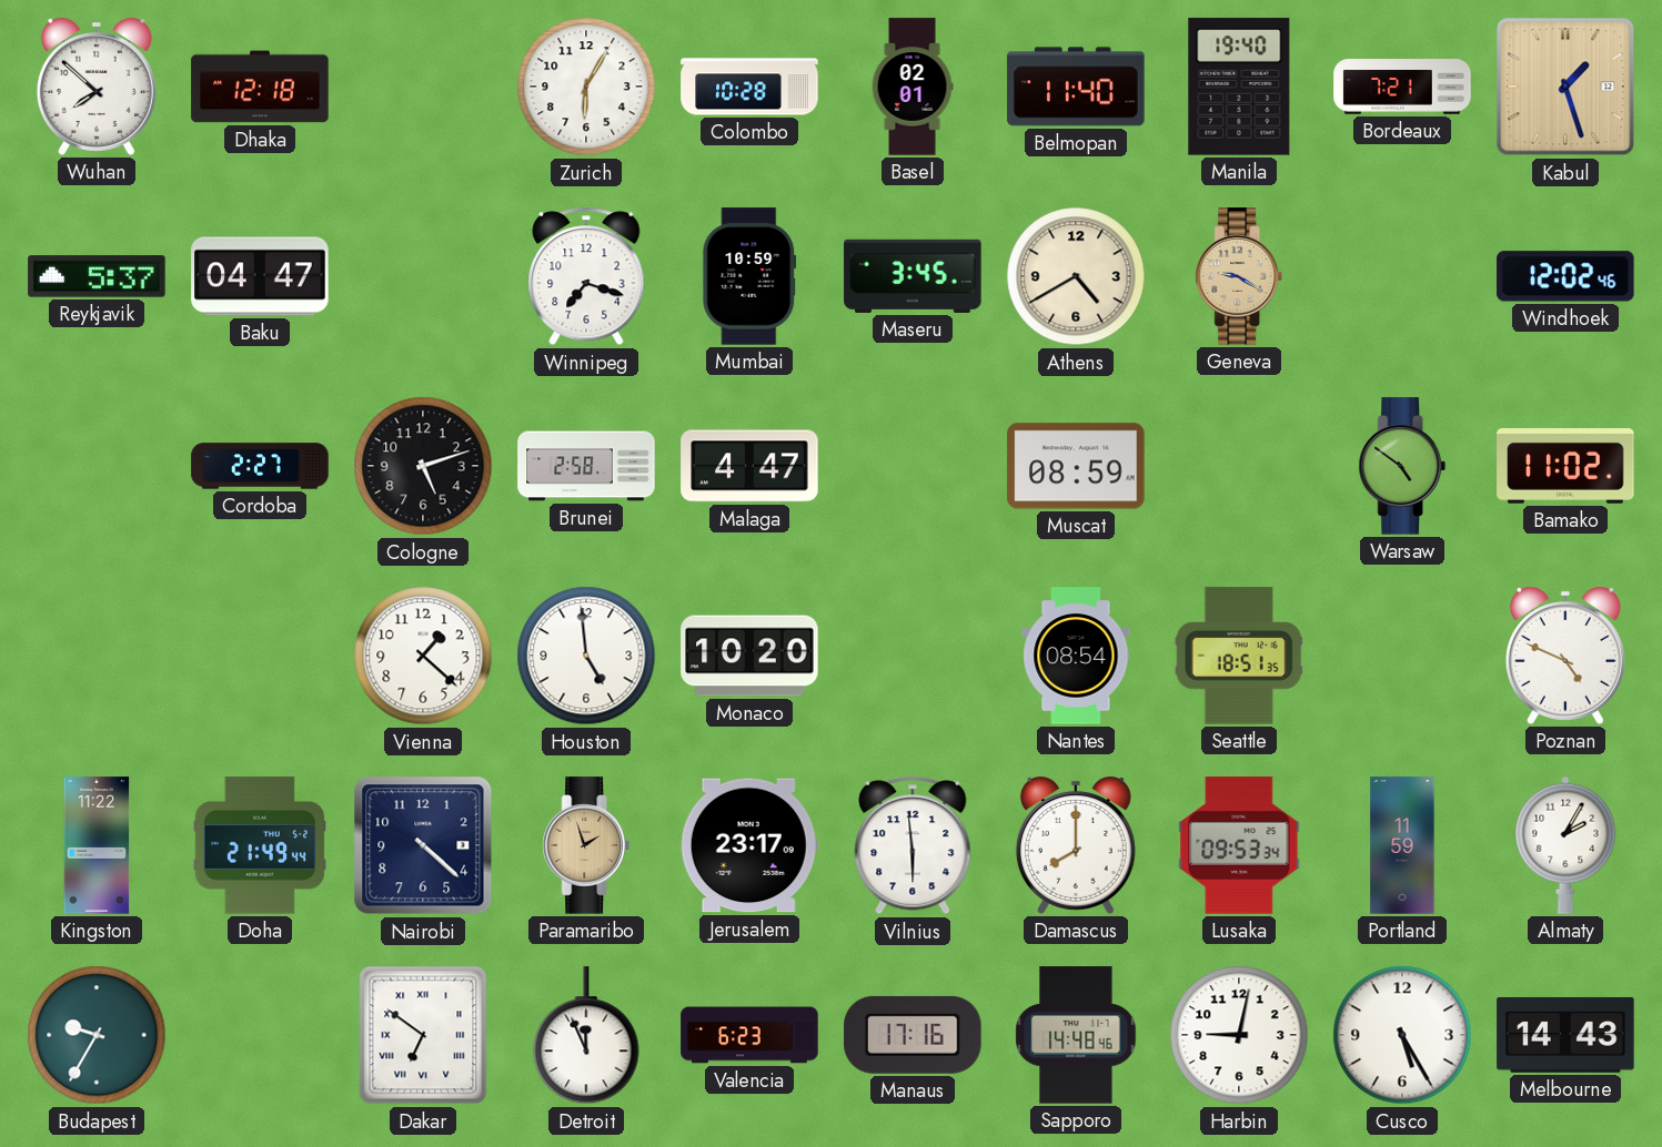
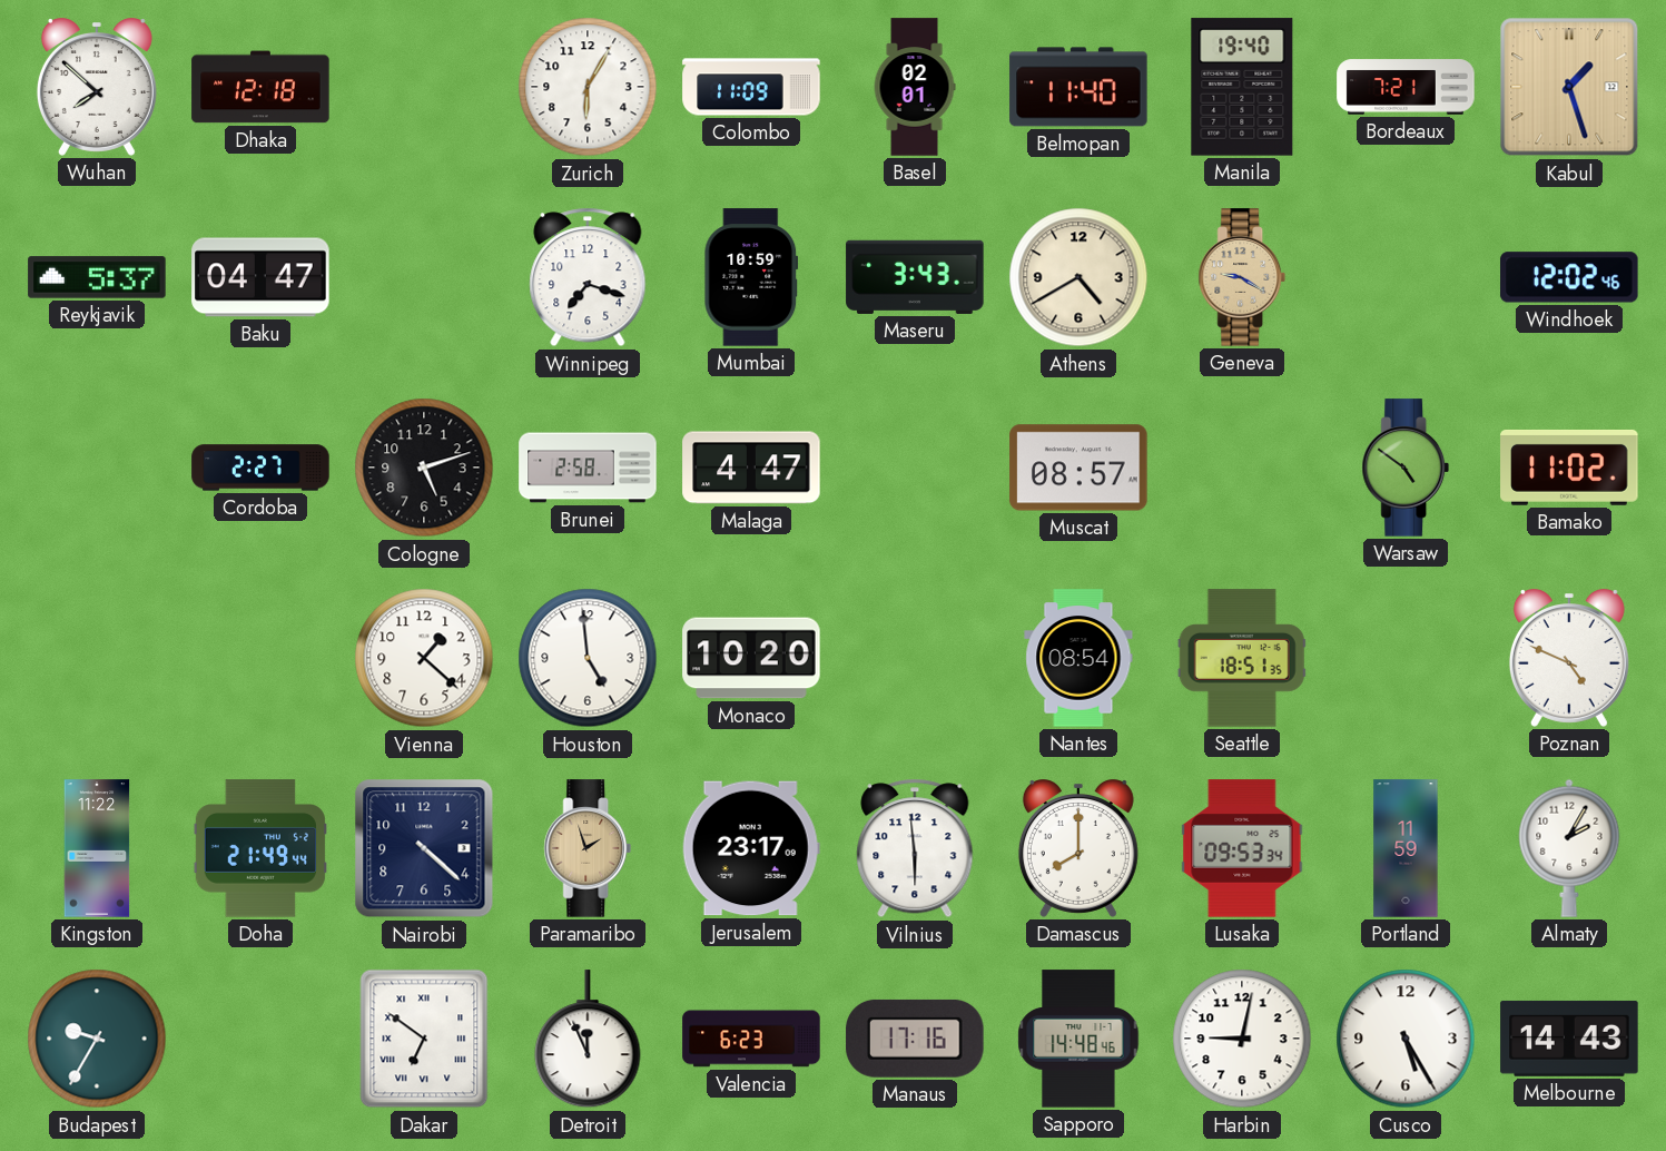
Colombo: 10:28 -> 11:09
Maseru: 3:45 -> 3:43
Muscat: 08:59 -> 08:57
